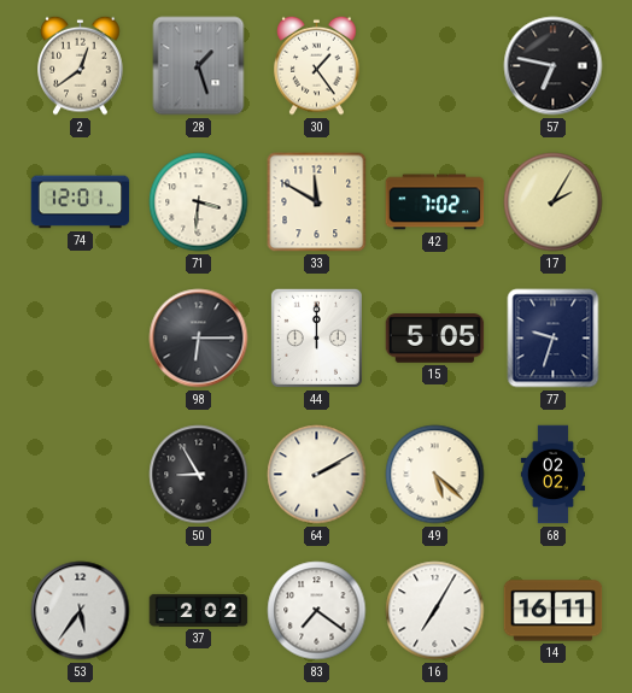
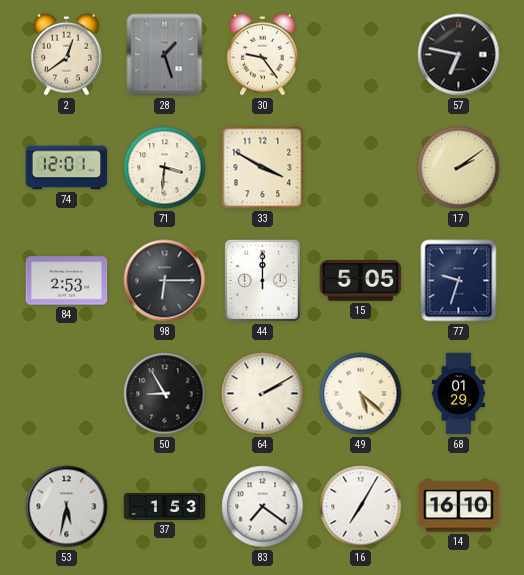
30: 1:24 -> 9:24
33: 11:50 -> 3:50
42: 7:02 -> none
17: 2:05 -> 2:09
84: none -> 2:53
68: 02:02 -> 01:29
53: 5:36 -> 5:32
37: 2:02 -> 1:53
14: 16:11 -> 16:10
